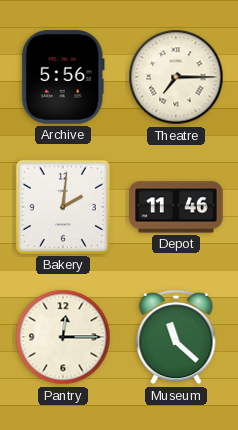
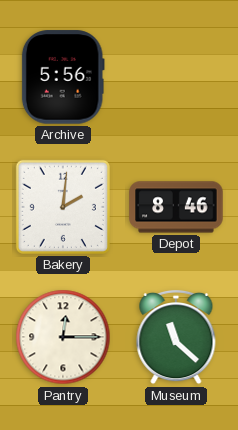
Theatre: 7:15 -> none
Depot: 11:46 -> 8:46
